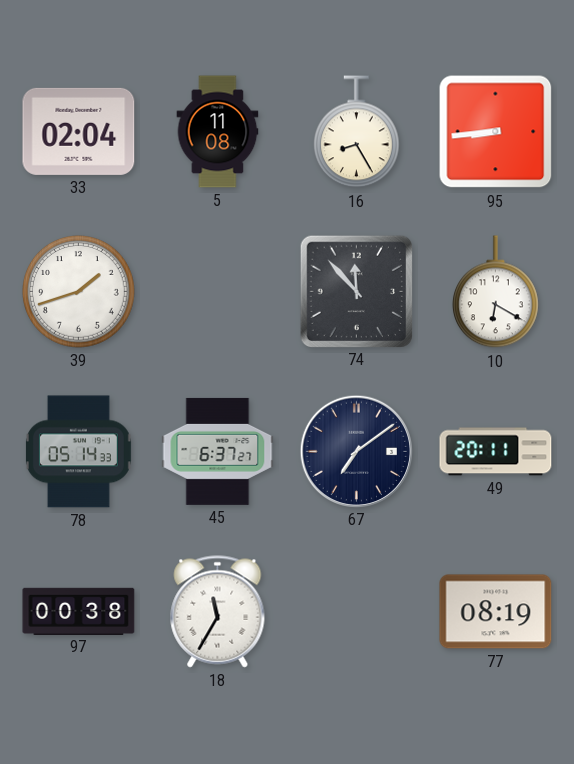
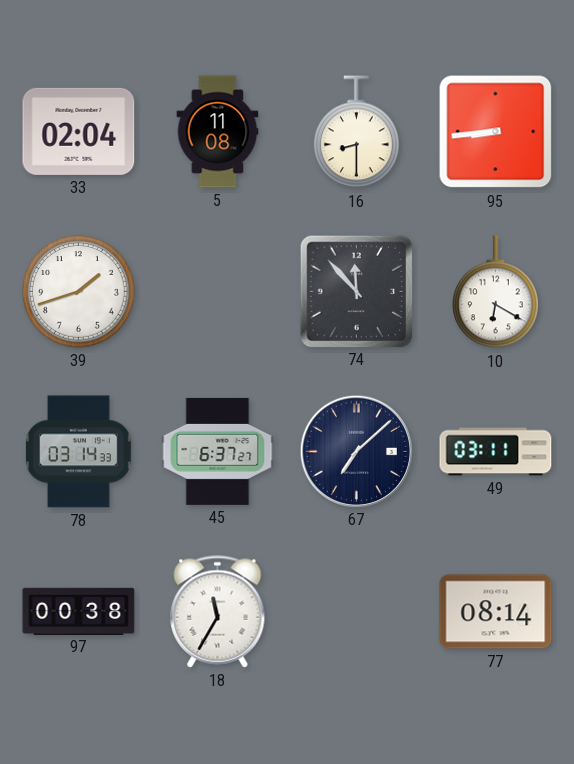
16: 8:25 -> 8:30
78: 05:14 -> 03:14
67: 7:09 -> 7:08
49: 20:11 -> 03:11
77: 08:19 -> 08:14
